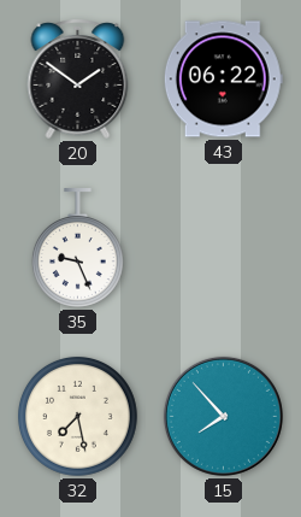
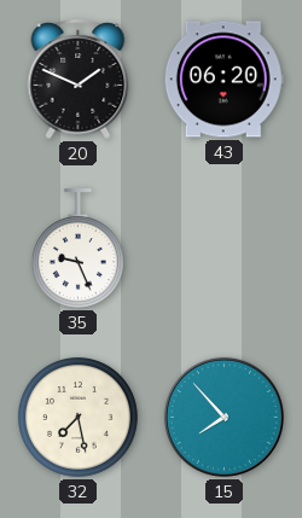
20: 1:51 -> 1:49
43: 06:22 -> 06:20
